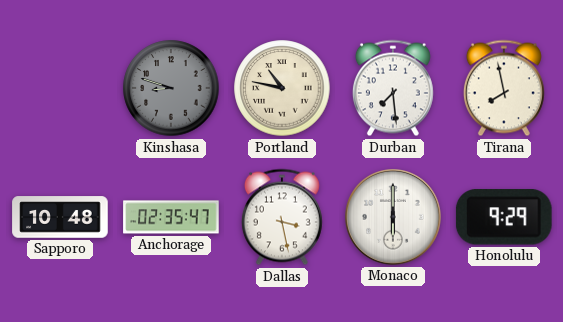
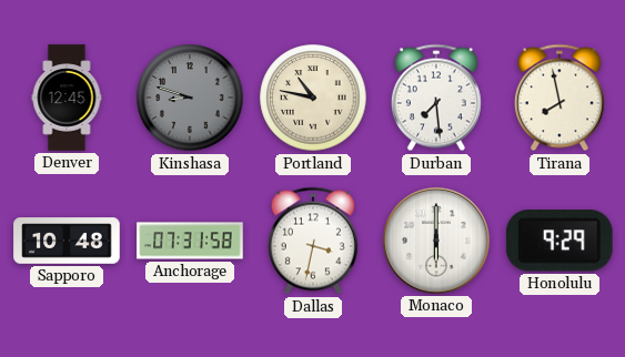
Denver: none -> 12:45
Anchorage: 02:35 -> 07:31
Dallas: 3:28 -> 3:32
